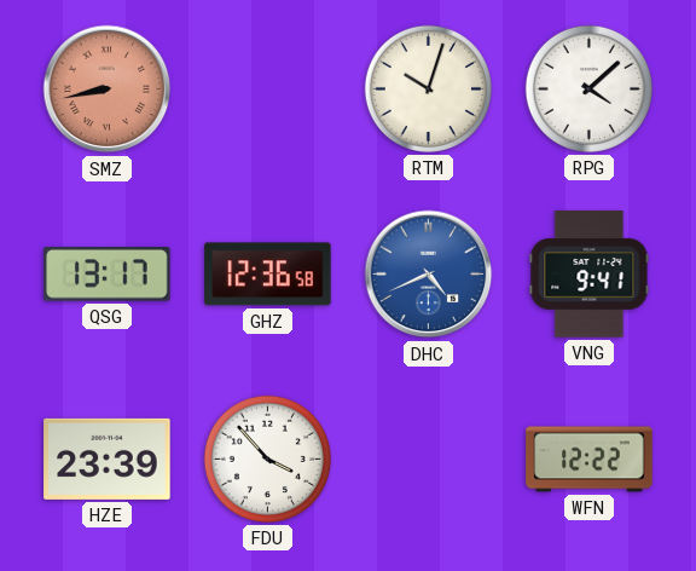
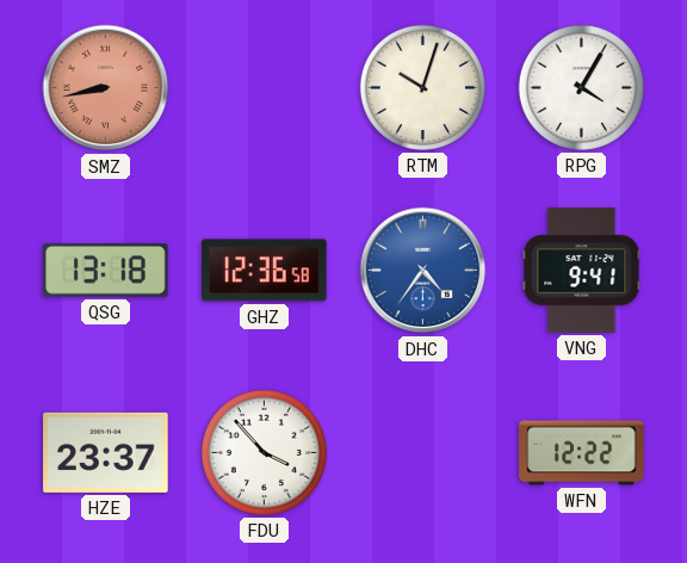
RPG: 4:08 -> 4:05
QSG: 13:17 -> 13:18
DHC: 4:41 -> 4:36
HZE: 23:39 -> 23:37
